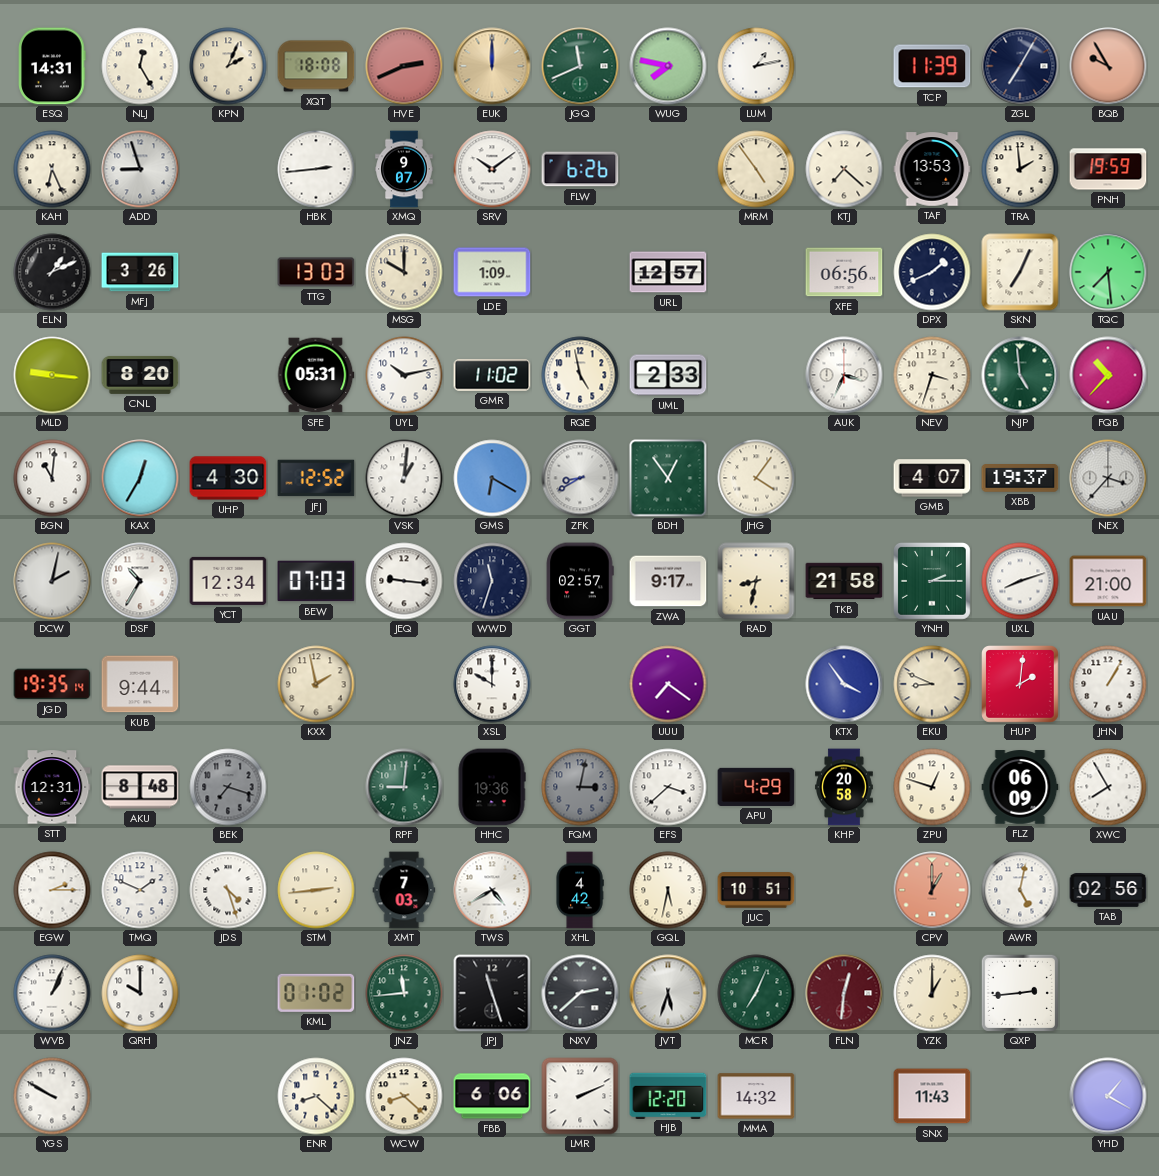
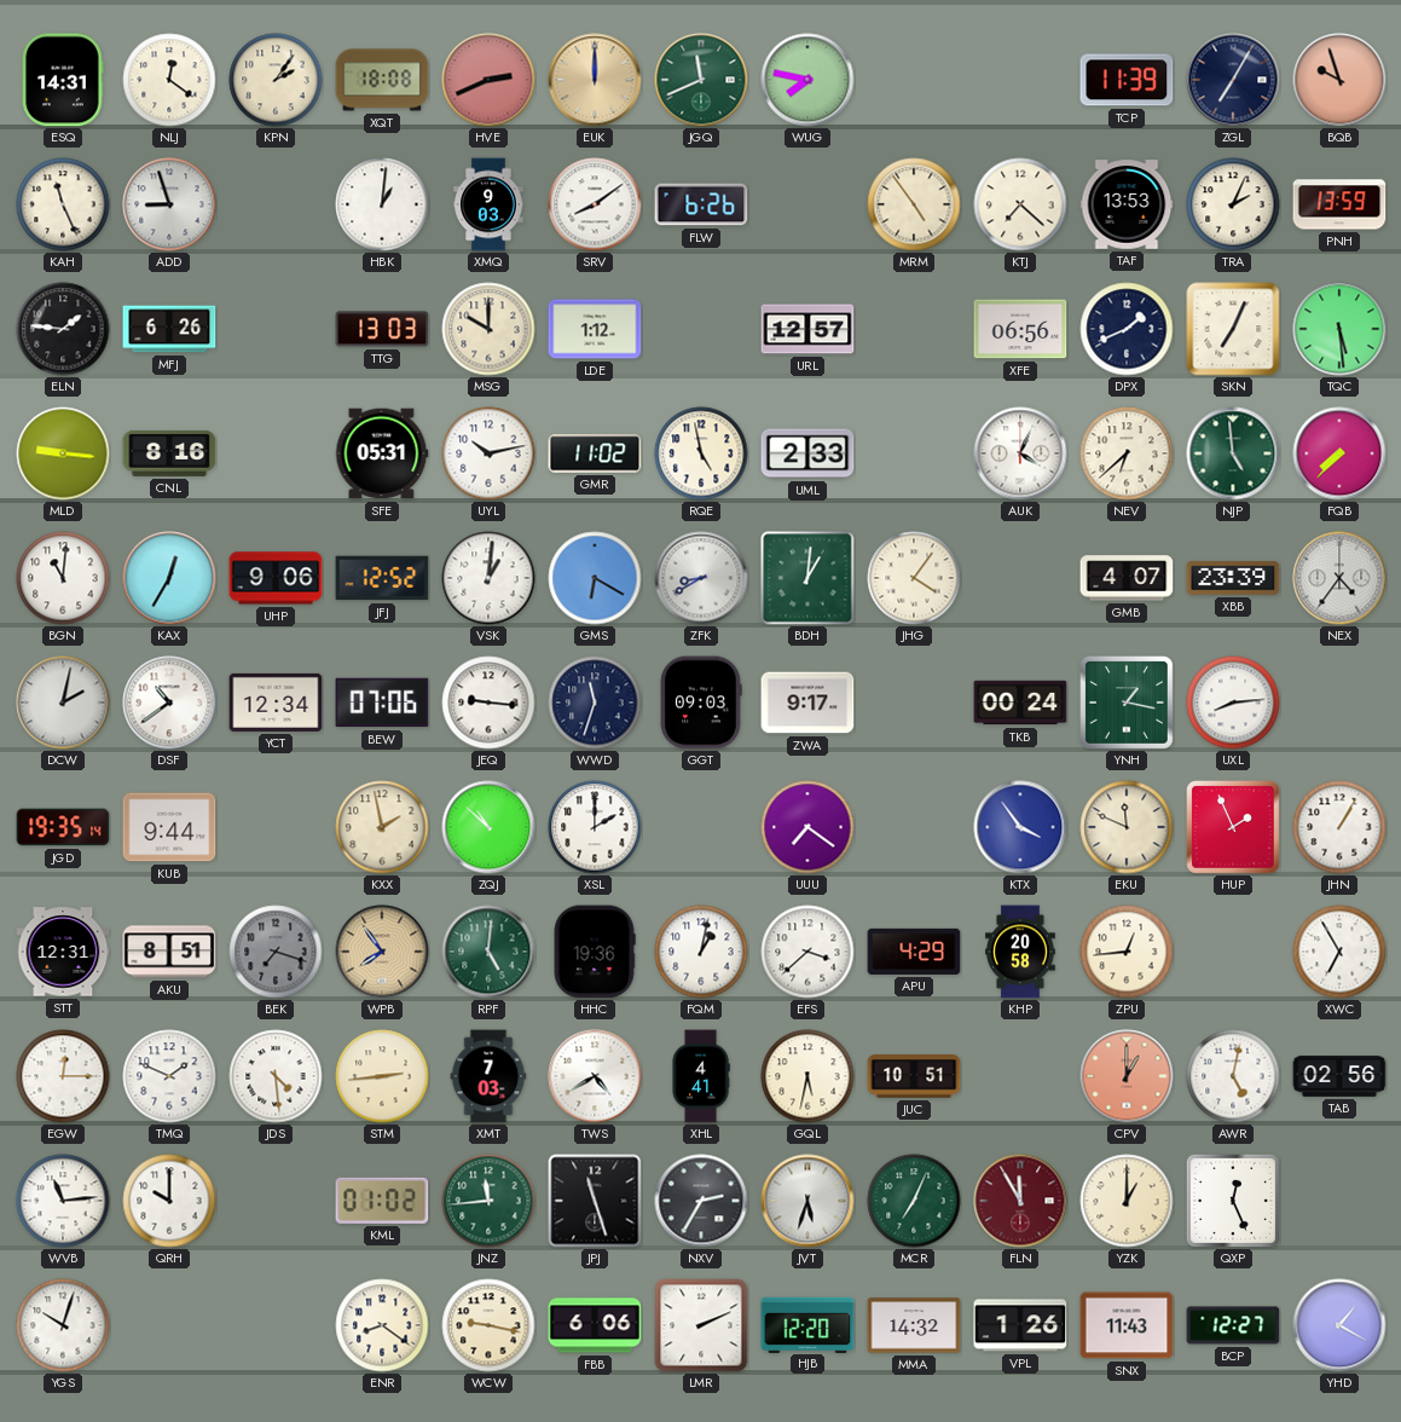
NLJ: 12:25 -> 12:21
KPN: 2:04 -> 2:06
LUM: 1:13 -> none
BQB: 9:55 -> 9:57
KAH: 6:26 -> 11:26
HBK: 2:44 -> 1:01
XMQ: 9:07 -> 9:03
SRV: 10:09 -> 8:09
TRA: 1:59 -> 2:04
PNH: 19:59 -> 13:59
ELN: 1:11 -> 1:46
MFJ: 3:26 -> 6:26
LDE: 1:09 -> 1:12
TQC: 7:29 -> 5:29
CNL: 8:20 -> 8:16
AUK: 3:34 -> 4:04
NEV: 3:33 -> 6:38
FQB: 10:37 -> 7:37
UHP: 4:30 -> 9:06
BDH: 12:54 -> 1:01
XBB: 19:37 -> 23:39
NEX: 3:37 -> 4:36
DSF: 10:35 -> 10:39
BEW: 07:03 -> 07:06
GGT: 02:57 -> 09:03
RAD: 8:32 -> none
TKB: 21:58 -> 00:24
YNH: 2:15 -> 1:17
UXL: 8:12 -> 8:14
UAU: 21:00 -> none
ZQJ: none -> 10:52
XSL: 10:00 -> 2:00
EKU: 8:49 -> 11:49
HUP: 2:01 -> 1:56
AKU: 8:48 -> 8:51
WPB: none -> 7:54
RPF: 9:01 -> 5:01
FQM: 3:02 -> 1:02
FQM dial: grey -> white
ZPU: 12:48 -> 12:44
FLZ: 06:09 -> none
XWC: 7:55 -> 6:55
EGW: 2:15 -> 12:15
JDS: 4:27 -> 4:29
XHL: 4:42 -> 4:41
WVB: 1:04 -> 11:14
NXV: 2:38 -> 2:35
FLN: 12:31 -> 11:55
QXP: 2:44 -> 12:26
YGS: 9:50 -> 10:03
ENR: 8:22 -> 8:21
WCW: 8:22 -> 9:17
VPL: none -> 1:26
BCP: none -> 12:27
